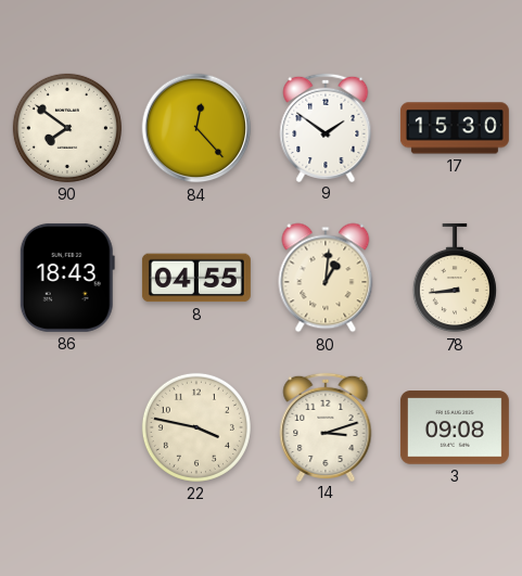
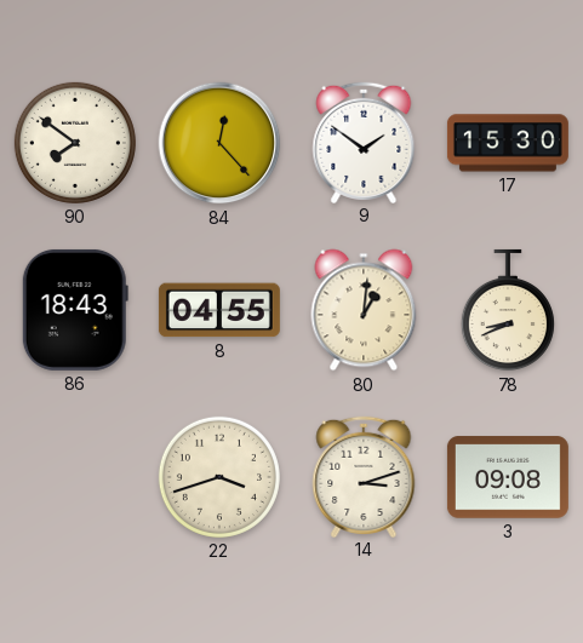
78: 8:44 -> 8:41
22: 3:47 -> 3:42
